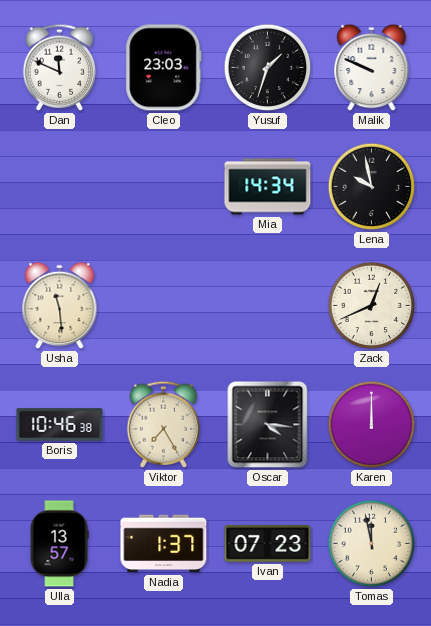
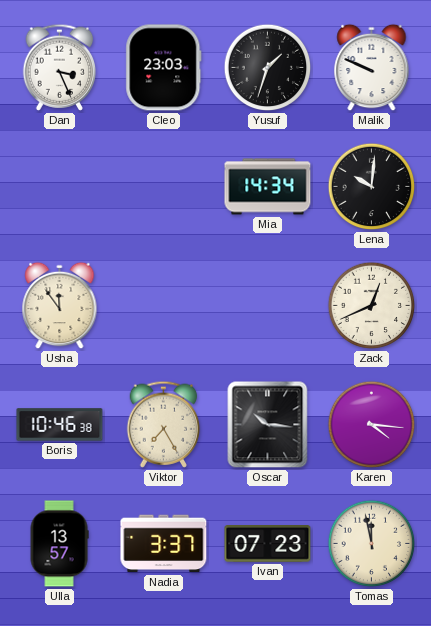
Dan: 11:49 -> 3:26
Lena: 9:58 -> 10:01
Usha: 11:29 -> 11:54
Oscar: 4:16 -> 10:16
Karen: 12:00 -> 4:16
Nadia: 1:37 -> 3:37
